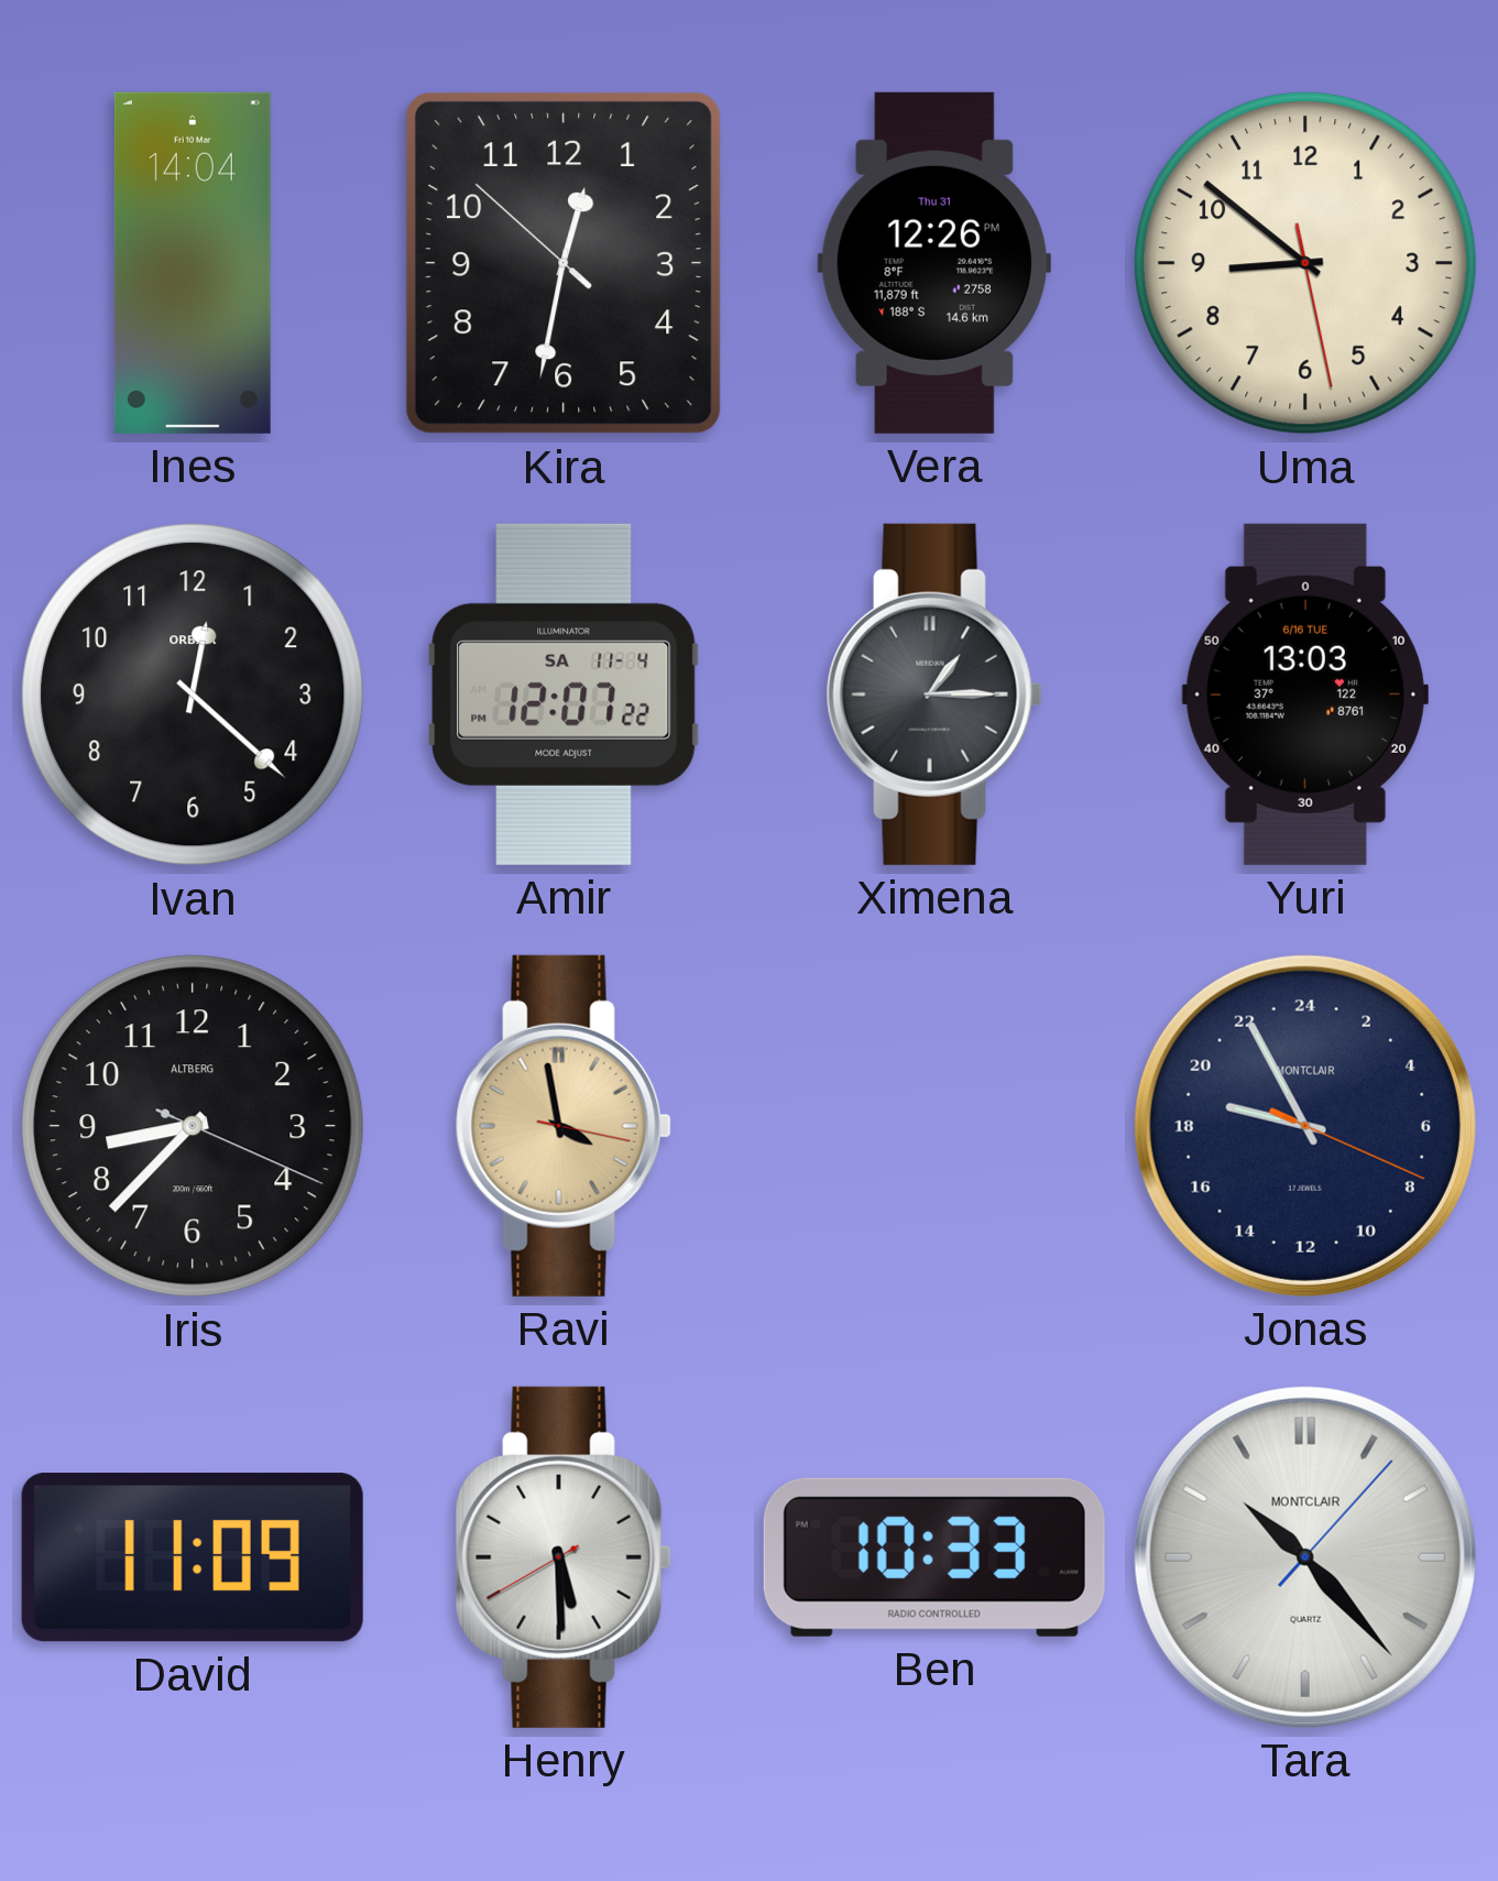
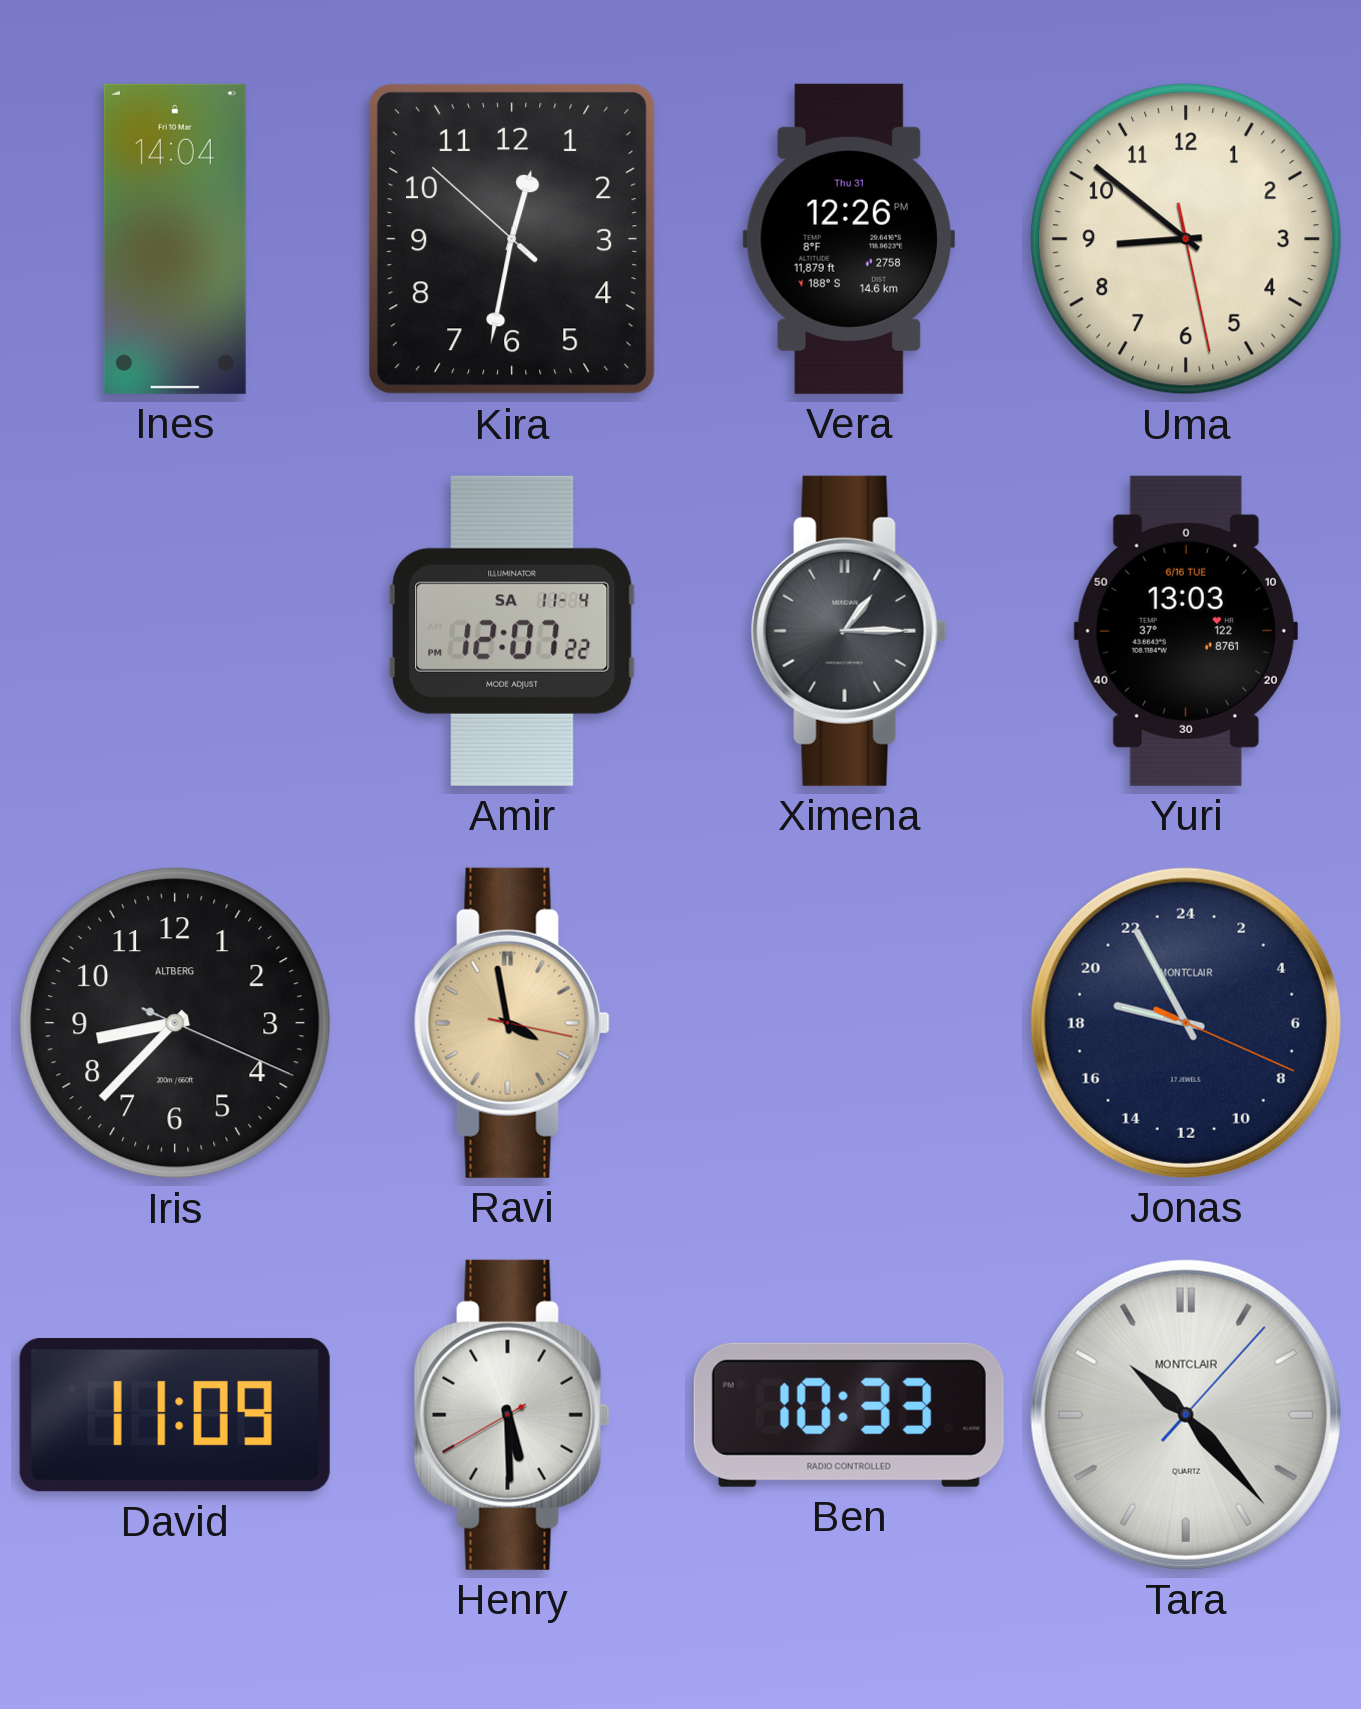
Ivan: 12:22 -> none
